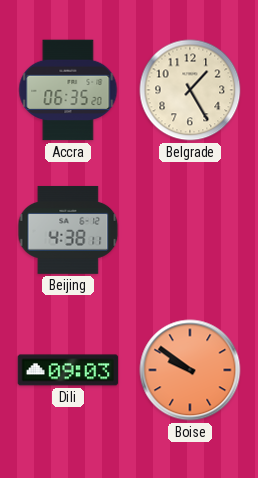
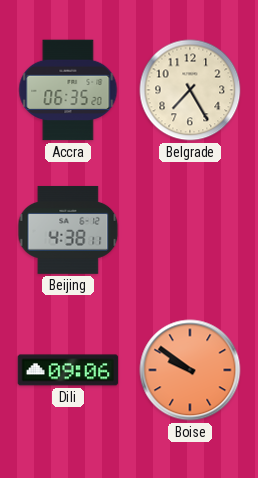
Belgrade: 1:25 -> 7:25
Dili: 09:03 -> 09:06
